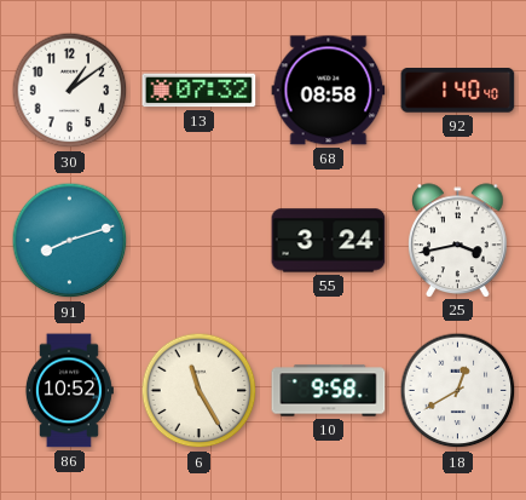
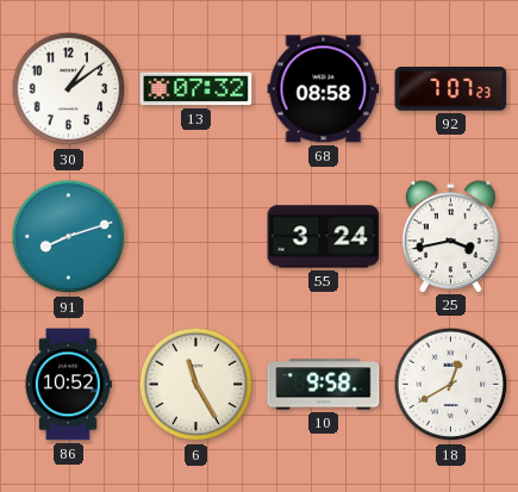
92: 1:40 -> 7:07
